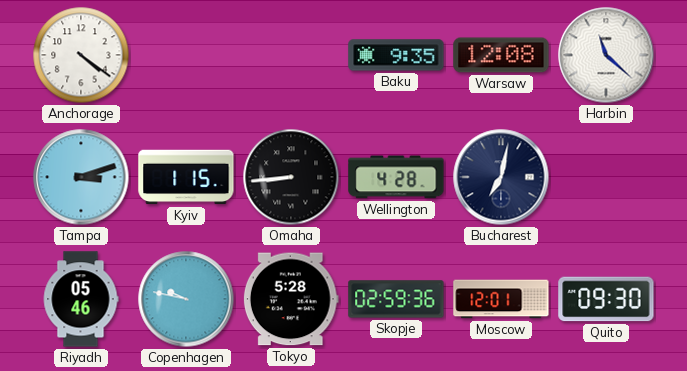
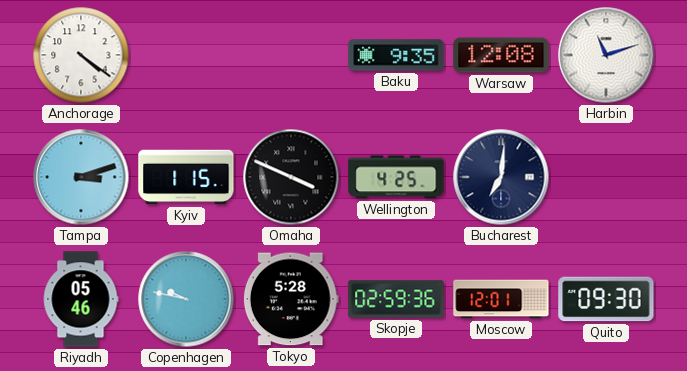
Harbin: 11:22 -> 11:12
Omaha: 8:44 -> 3:49
Wellington: 4:28 -> 4:25
Bucharest: 7:02 -> 7:01
